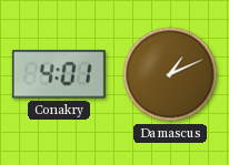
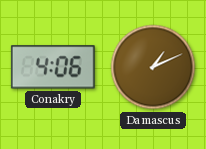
Conakry: 4:01 -> 4:06
